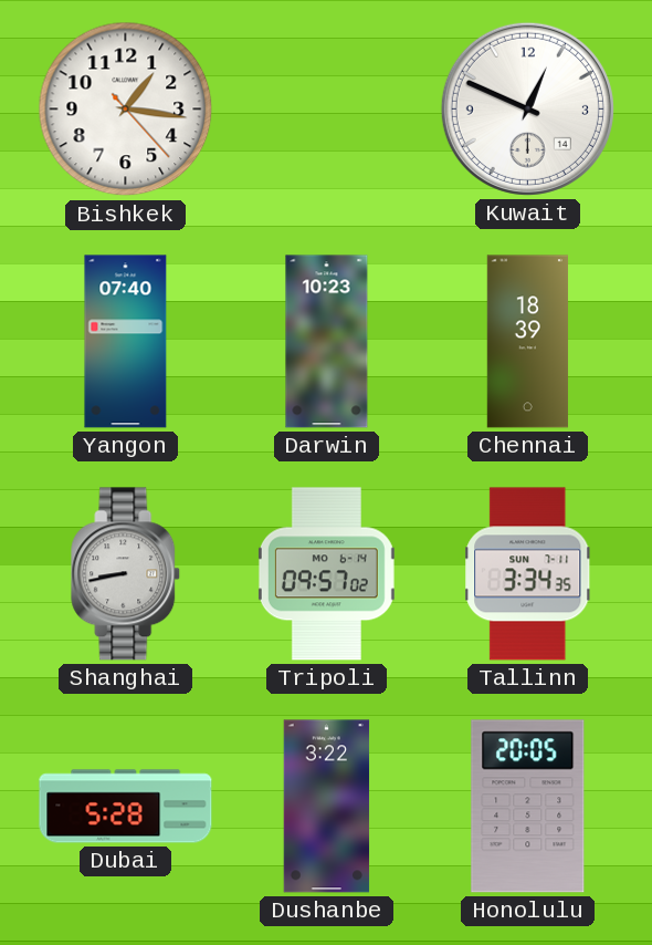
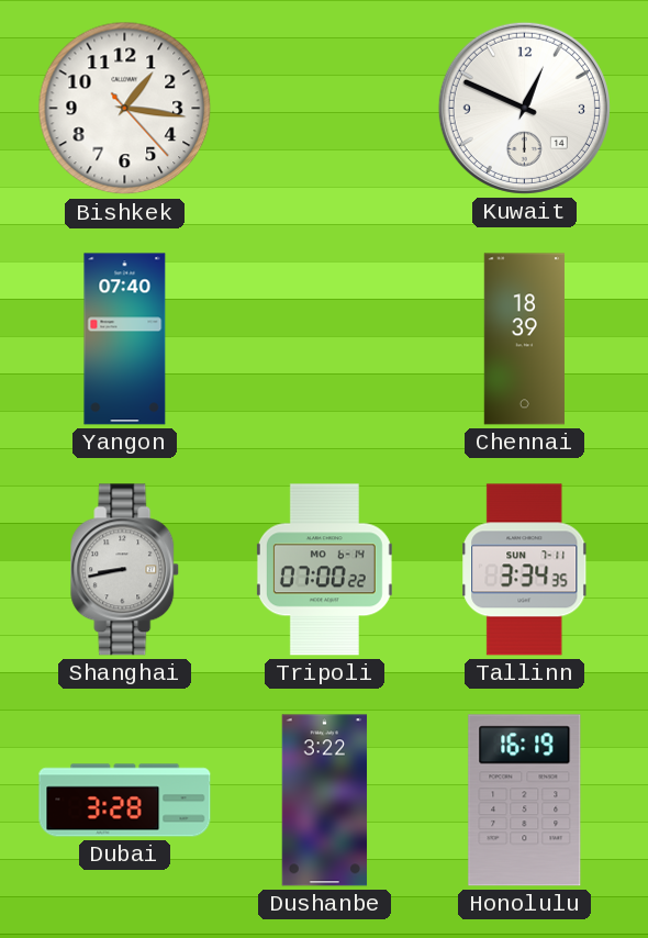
Darwin: 10:23 -> none
Tripoli: 09:57 -> 07:00
Dubai: 5:28 -> 3:28
Honolulu: 20:05 -> 16:19
